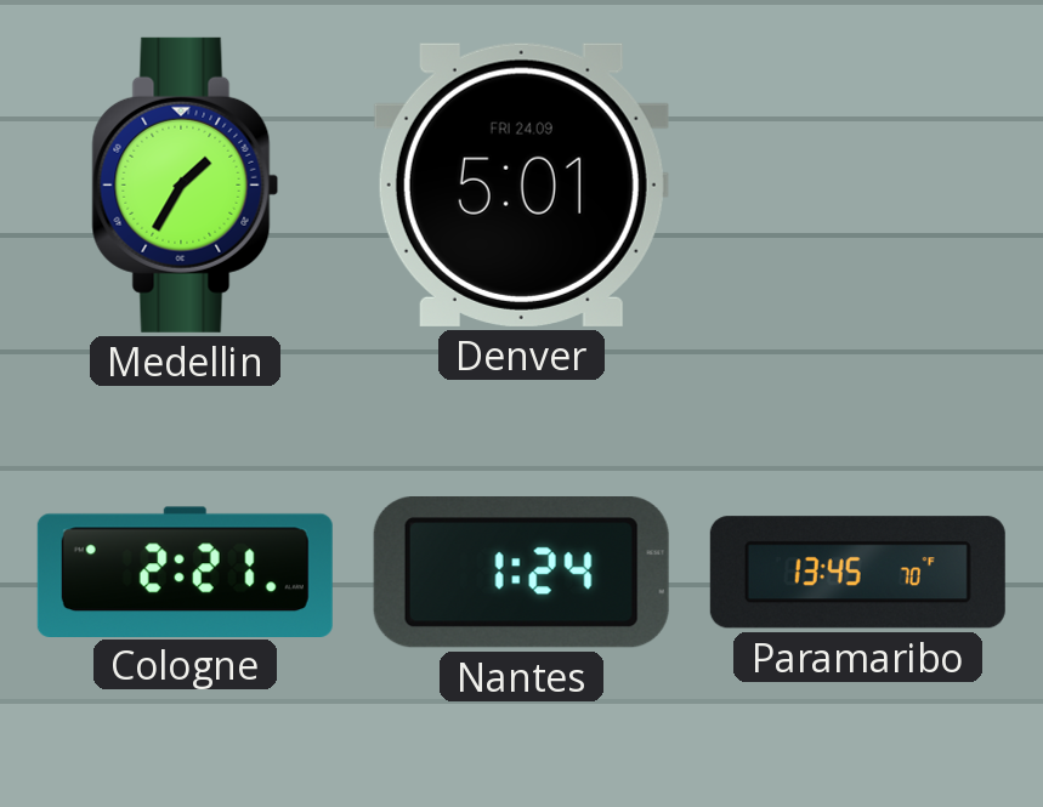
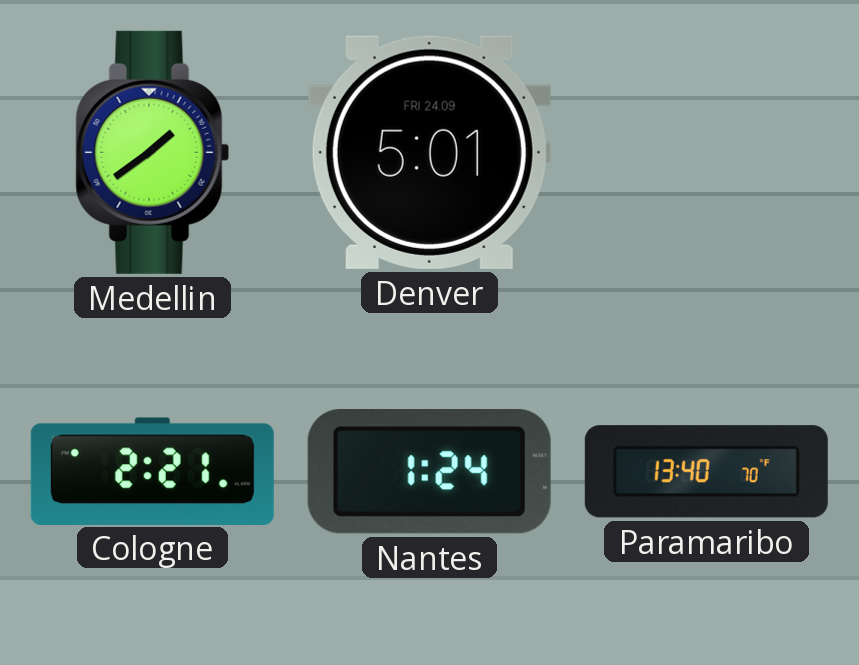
Medellin: 1:35 -> 1:39
Paramaribo: 13:45 -> 13:40
